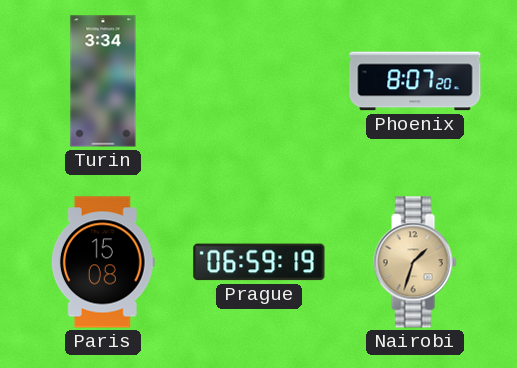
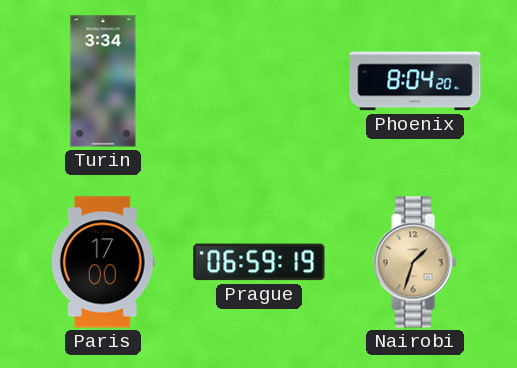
Phoenix: 8:07 -> 8:04
Paris: 15:08 -> 17:00
